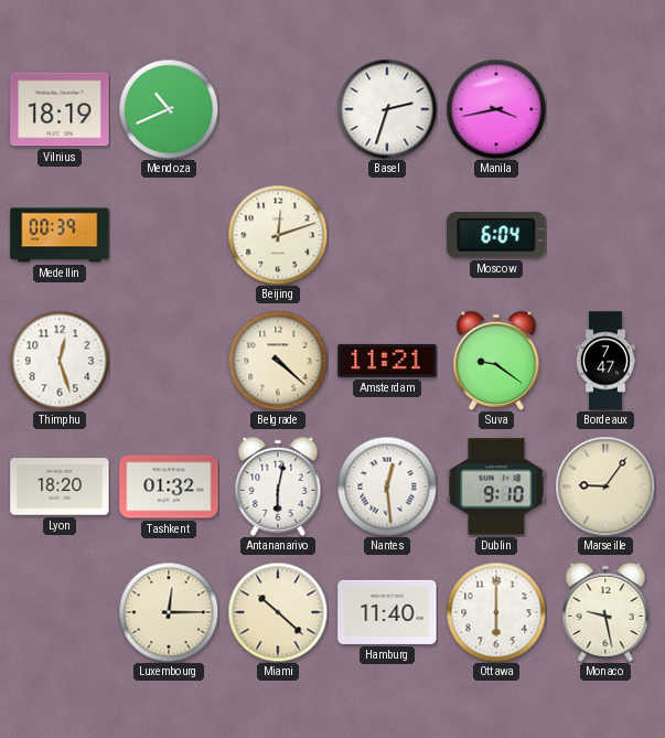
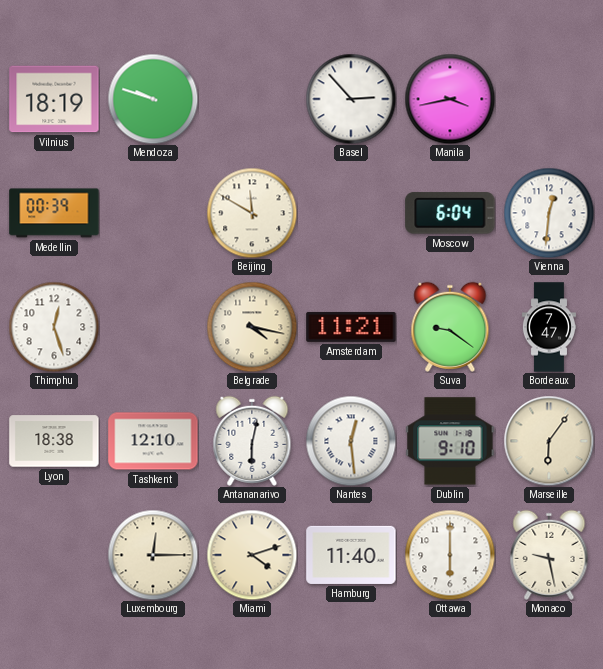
Mendoza: 10:41 -> 9:48
Basel: 2:33 -> 2:53
Beijing: 12:12 -> 11:50
Vienna: none -> 12:31
Belgrade: 4:22 -> 4:17
Lyon: 18:20 -> 18:38
Tashkent: 01:32 -> 12:10
Marseille: 9:06 -> 6:06
Miami: 10:22 -> 4:12
